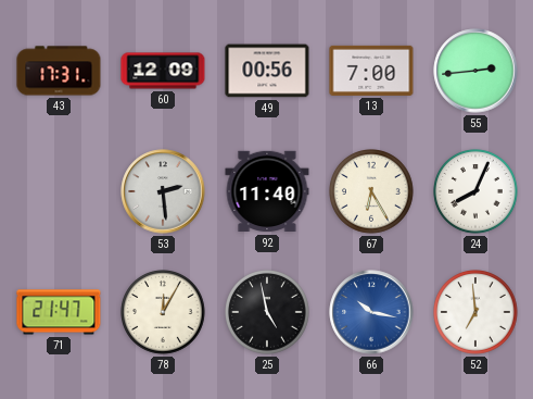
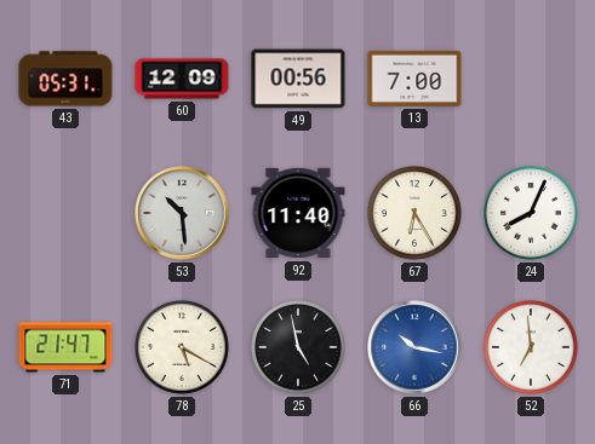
43: 17:31 -> 05:31
55: 2:44 -> none
53: 2:29 -> 10:29
78: 12:05 -> 5:20
